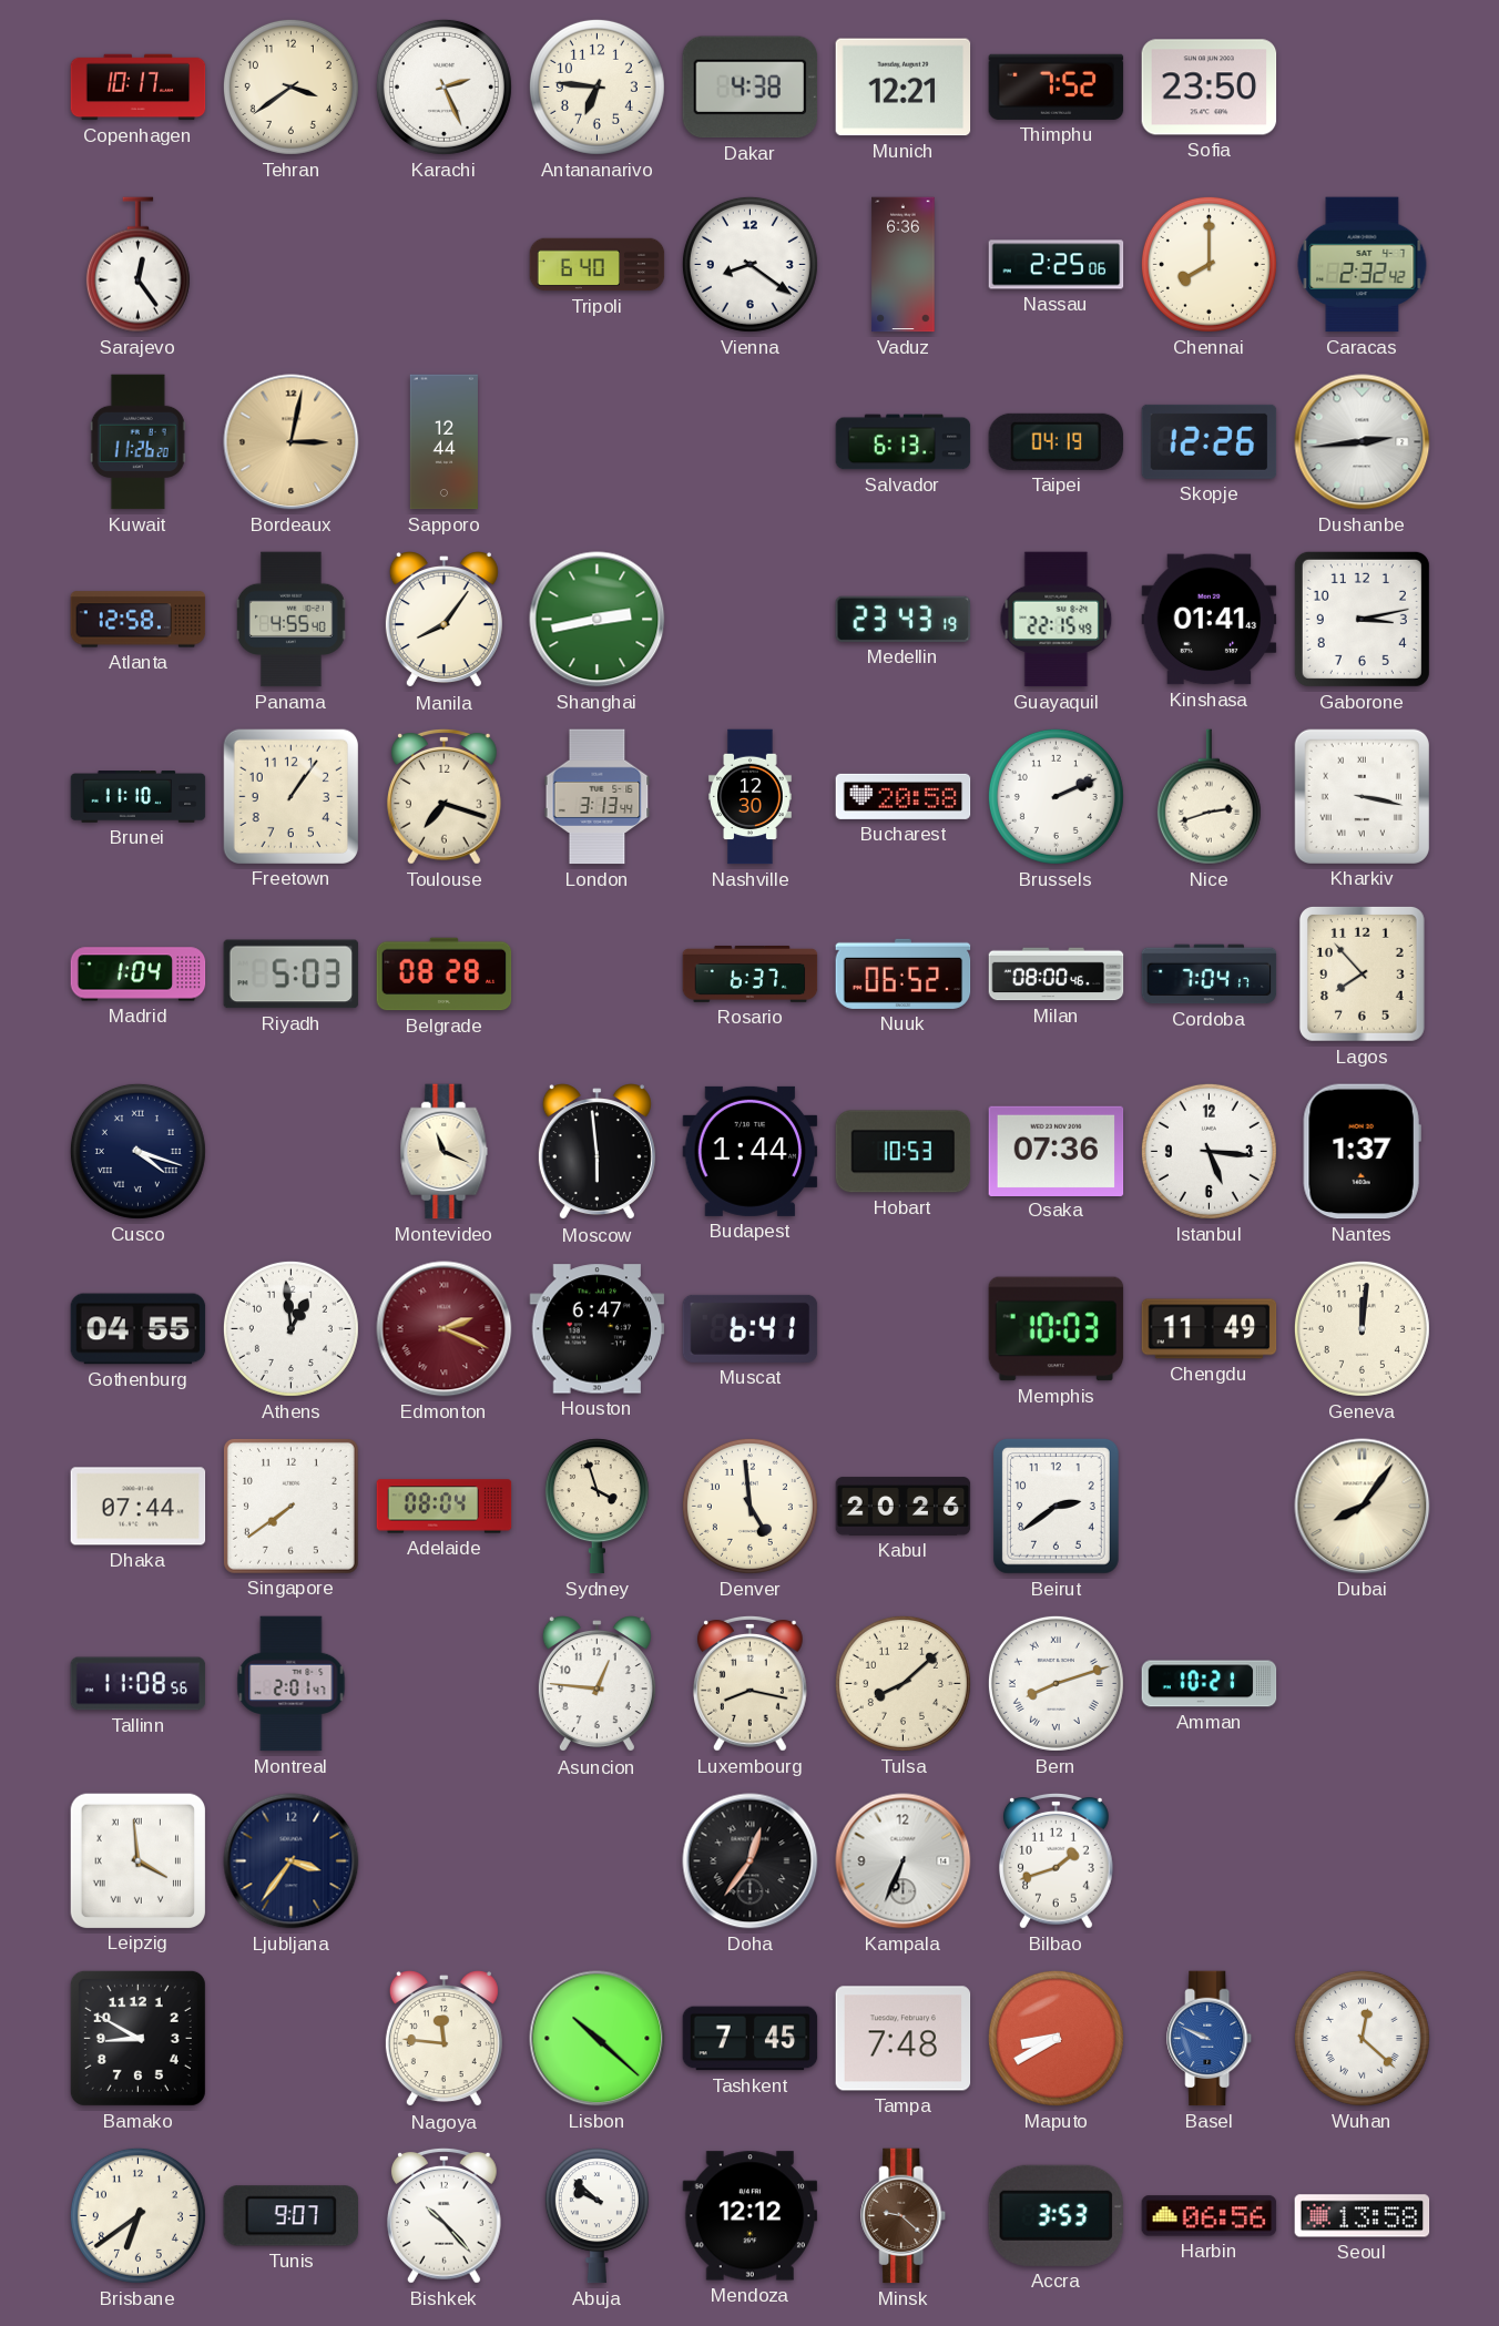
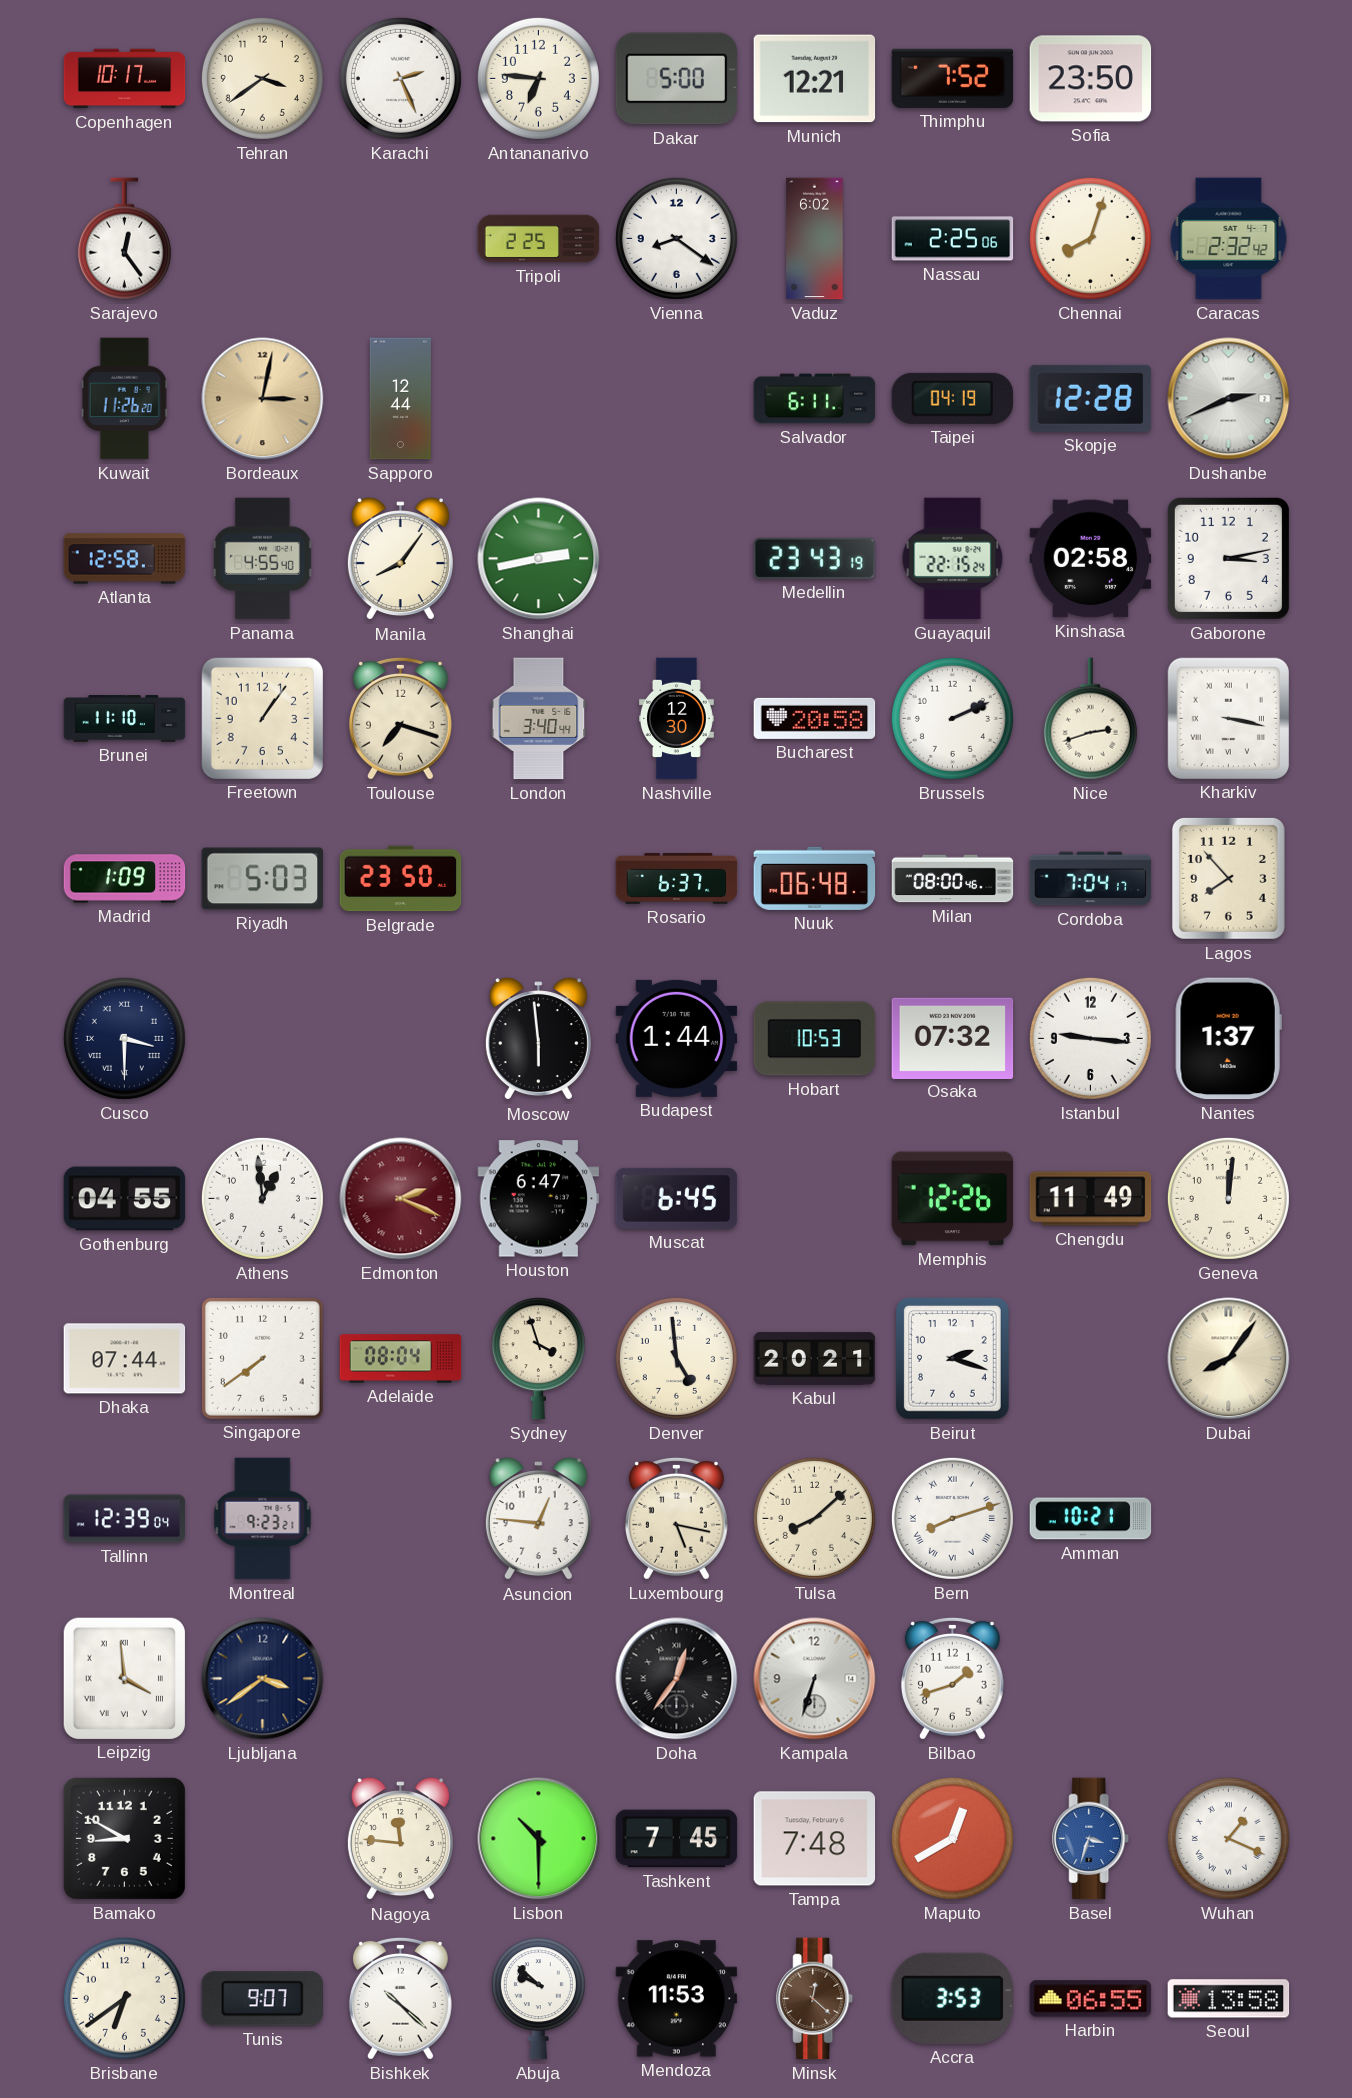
Dakar: 4:38 -> 5:00
Tripoli: 6:40 -> 2:25
Vaduz: 6:36 -> 6:02
Chennai: 8:00 -> 8:03
Salvador: 6:13 -> 6:11
Skopje: 12:26 -> 12:28
Dushanbe: 2:44 -> 2:41
Guayaquil: 22:15:49 -> 22:15:24
Kinshasa: 01:41 -> 02:58
London: 3:13 -> 3:40
Madrid: 1:04 -> 1:09
Belgrade: 08:28 -> 23:50
Nuuk: 06:52 -> 06:48
Cusco: 4:18 -> 3:30
Montevideo: 11:19 -> none
Osaka: 07:36 -> 07:32
Istanbul: 5:16 -> 9:16
Muscat: 6:41 -> 6:45
Memphis: 10:03 -> 12:26
Kabul: 20:26 -> 20:21
Beirut: 2:39 -> 2:18
Tallinn: 11:08 -> 12:39
Montreal: 2:01 -> 9:23
Luxembourg: 8:17 -> 5:17
Ljubljana: 3:36 -> 3:39
Kampala: 6:34 -> 6:33
Lisbon: 10:22 -> 10:30
Maputo: 8:40 -> 12:40
Basel: 9:49 -> 3:33
Wuhan: 12:22 -> 1:19
Bishkek: 10:23 -> 10:22
Mendoza: 12:12 -> 11:53
Minsk: 9:22 -> 12:22
Harbin: 06:56 -> 06:55
